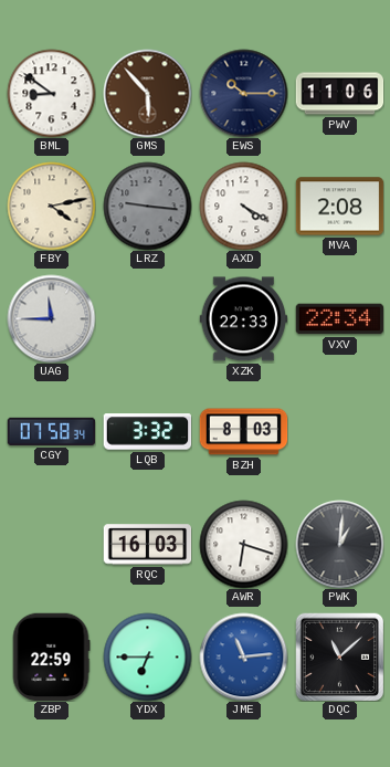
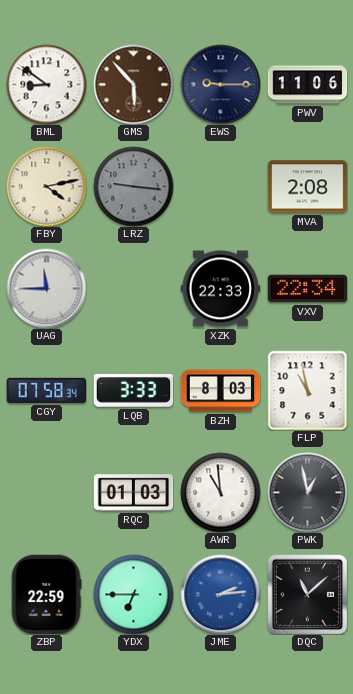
EWS: 10:15 -> 9:15
AXD: 4:20 -> none
LQB: 3:32 -> 3:33
FLP: none -> 10:58
RQC: 16:03 -> 01:03
AWR: 6:18 -> 10:59
PWK: 1:01 -> 12:58
JME: 11:14 -> 2:14
